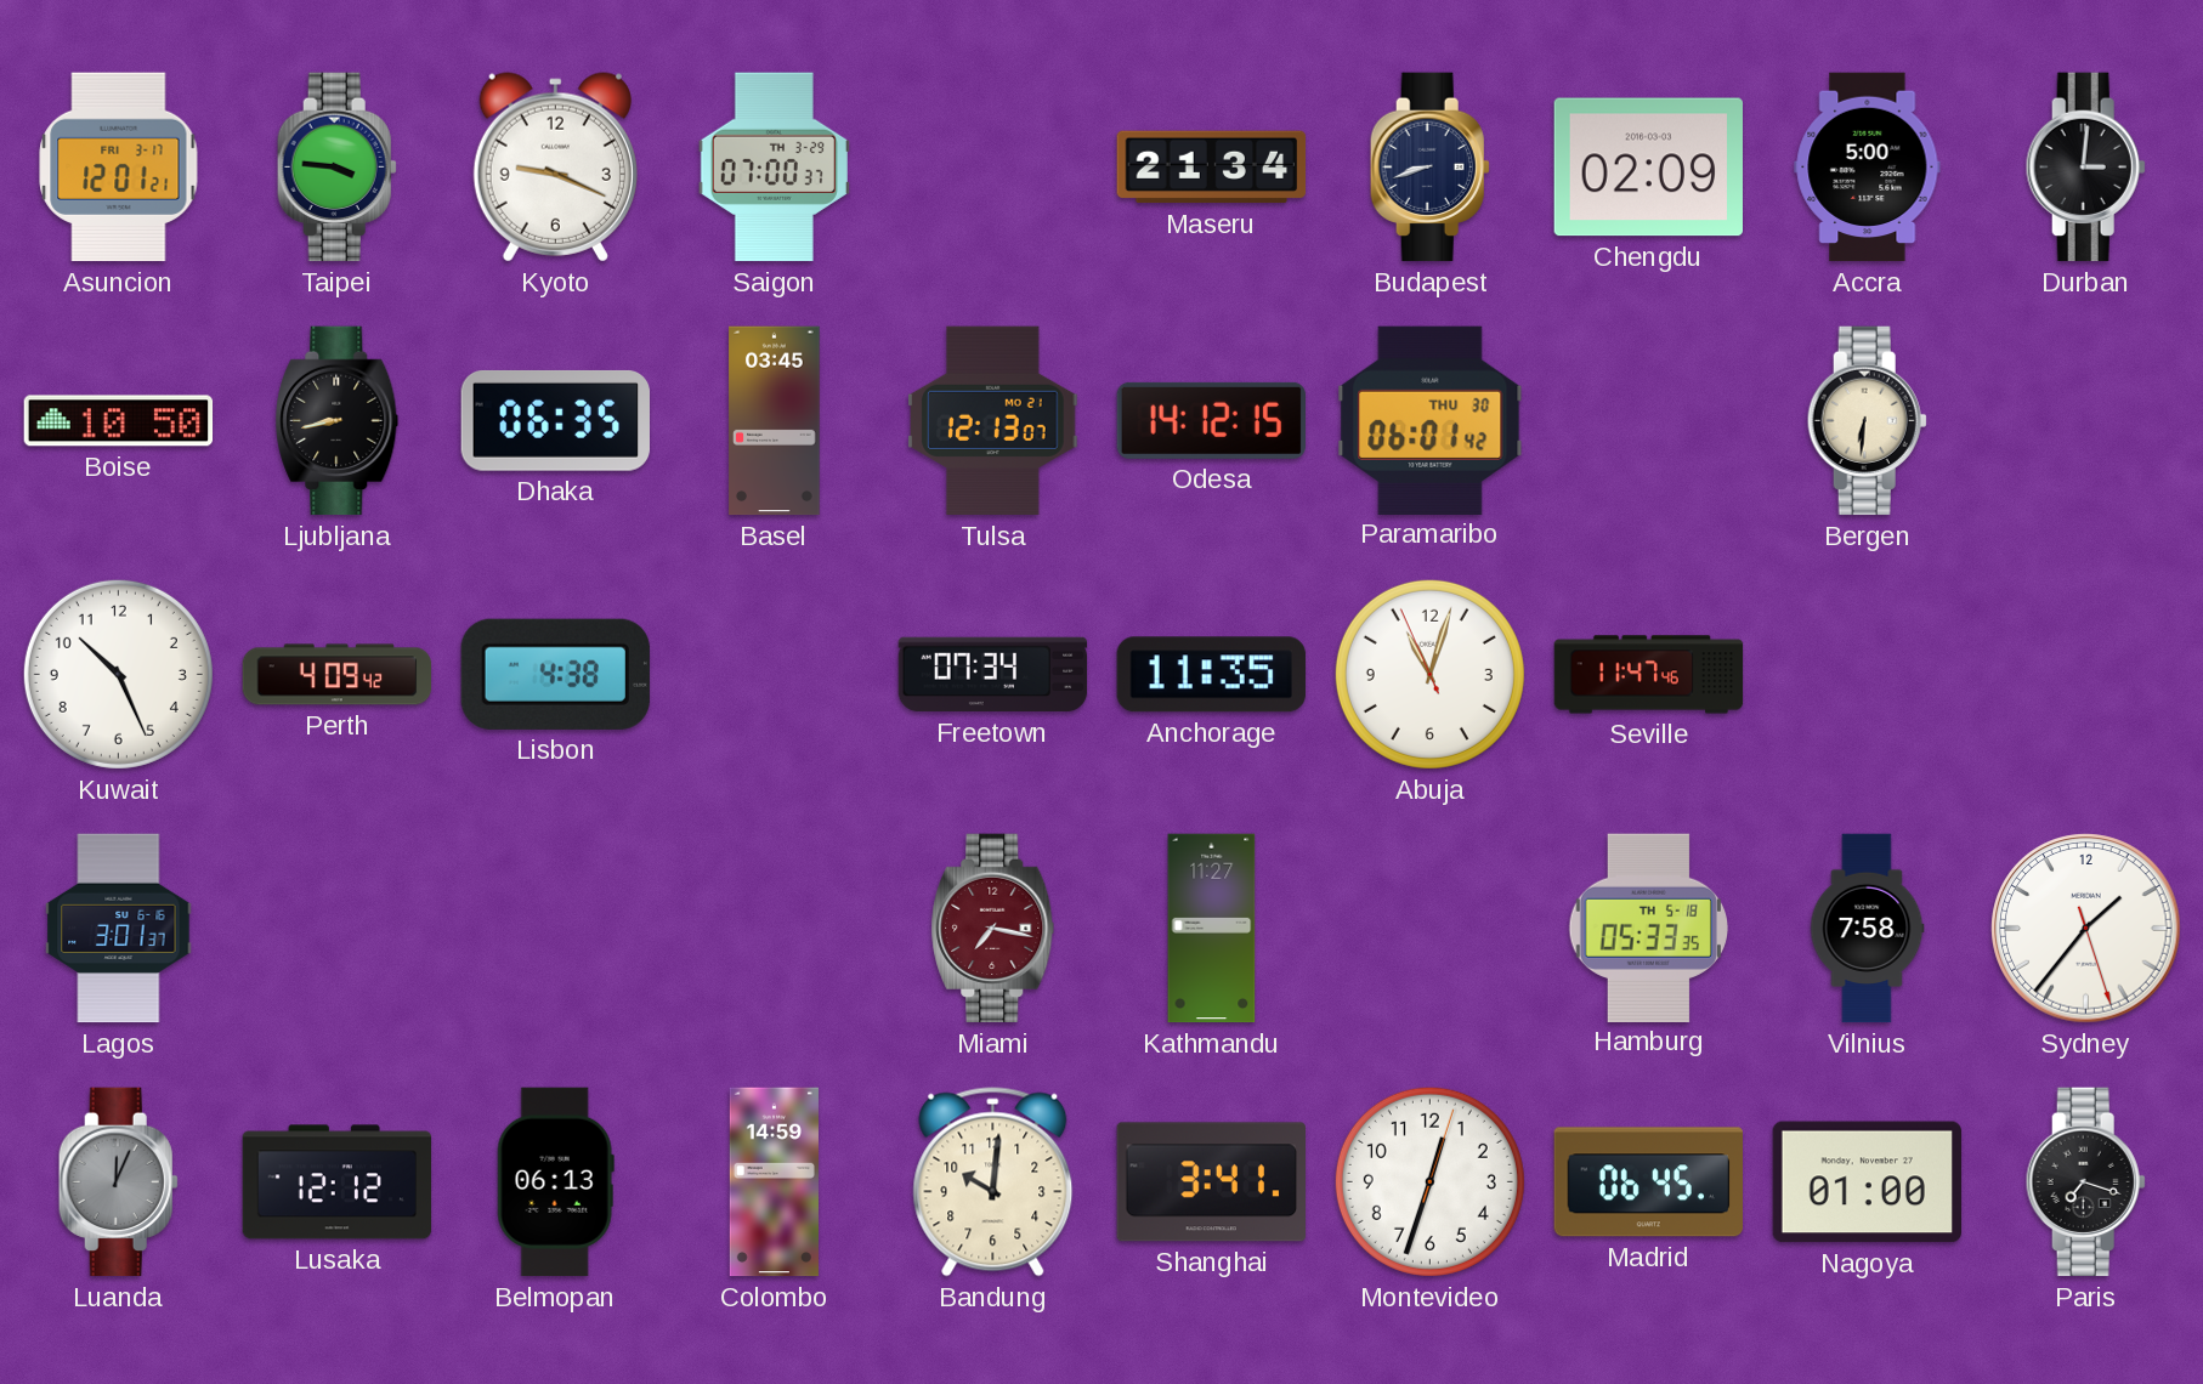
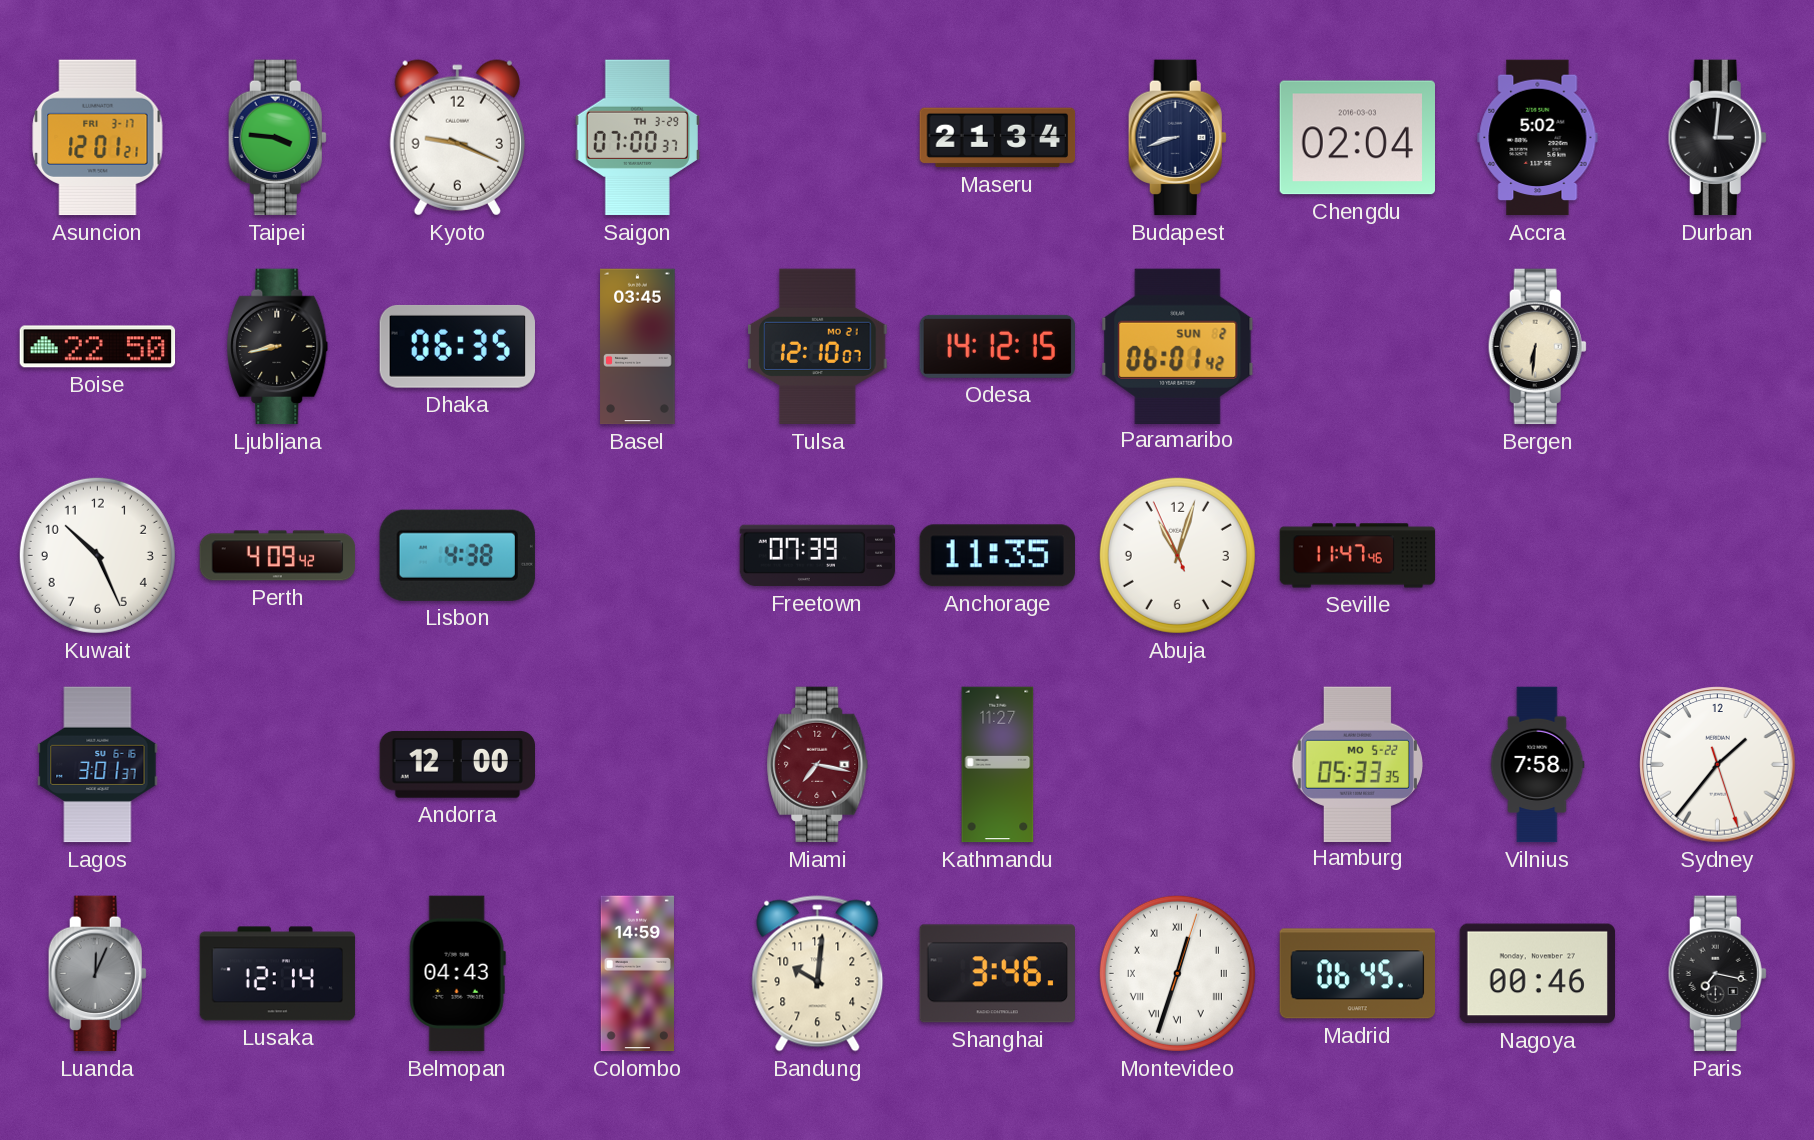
Chengdu: 02:09 -> 02:04
Accra: 5:00 -> 5:02
Boise: 10:50 -> 22:50
Tulsa: 12:13 -> 12:10
Paramaribo date: THU 30 -> SUN 2
Freetown: 07:34 -> 07:39
Andorra: none -> 12:00
Hamburg date: TH 5-18 -> MO 5-22
Lusaka: 12:12 -> 12:14
Belmopan: 06:13 -> 04:43
Shanghai: 3:41 -> 3:46
Montevideo numerals: Arabic -> Roman
Nagoya: 01:00 -> 00:46
Paris: 7:18 -> 7:17
